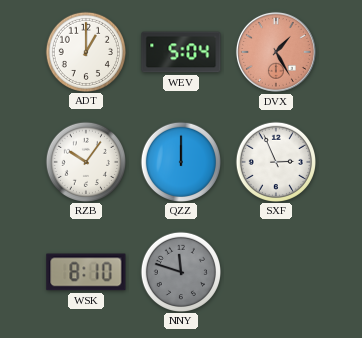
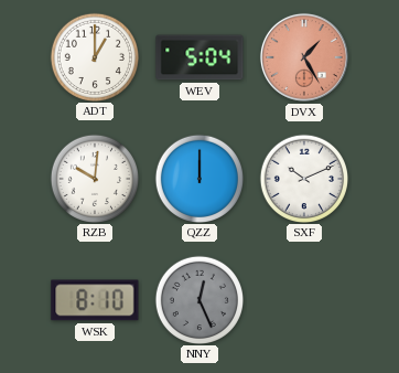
RZB: 10:06 -> 10:01
SXF: 2:56 -> 10:11
NNY: 11:48 -> 12:26
